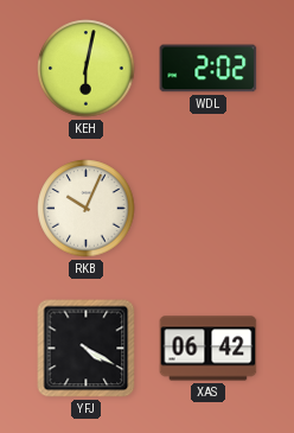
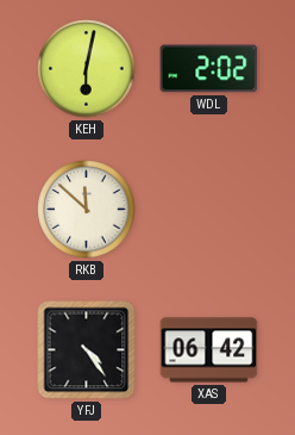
RKB: 10:04 -> 11:52
YFJ: 4:20 -> 4:24
